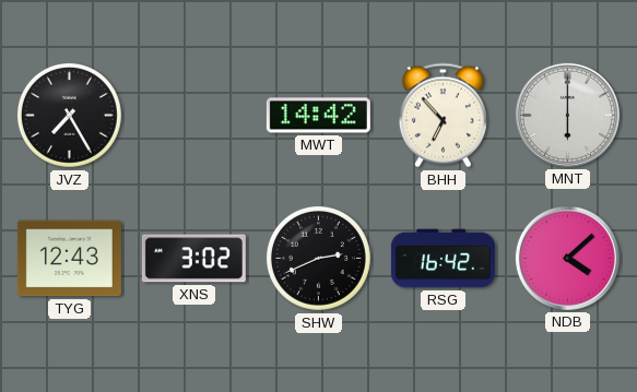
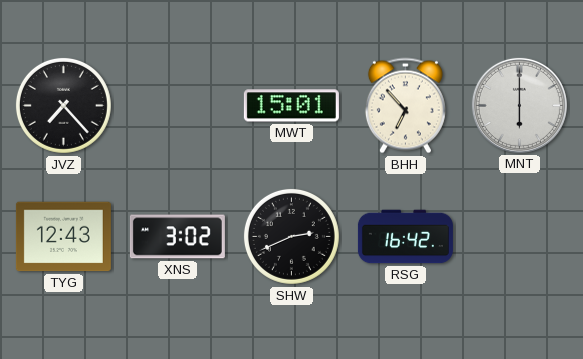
JVZ: 7:25 -> 7:23
MWT: 14:42 -> 15:01
NDB: 4:08 -> none
